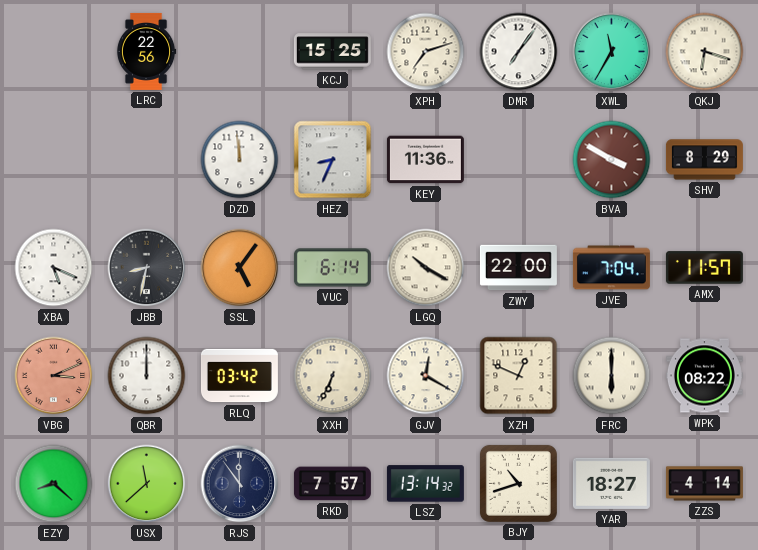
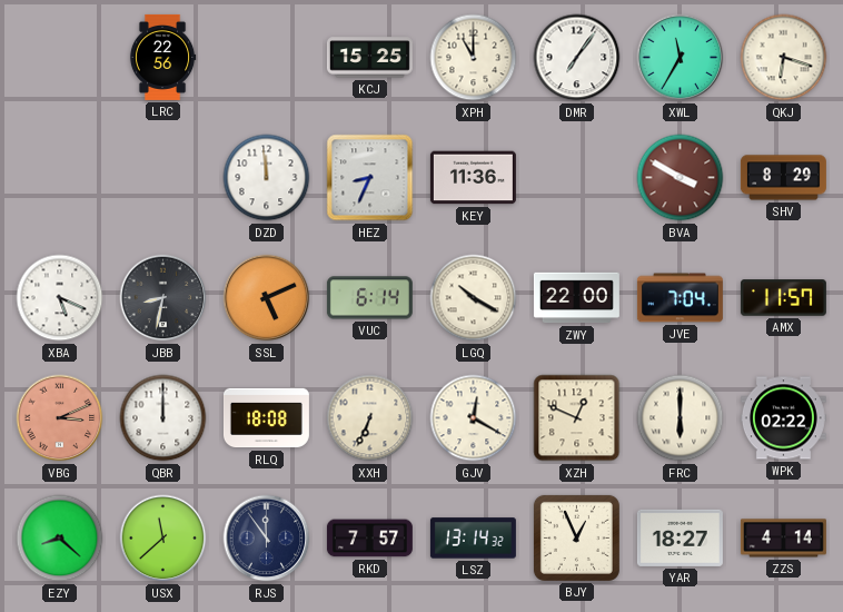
XPH: 7:12 -> 11:00
SSL: 5:06 -> 5:11
RLQ: 03:42 -> 18:08
WPK: 08:22 -> 02:22
BJY: 10:42 -> 12:56
